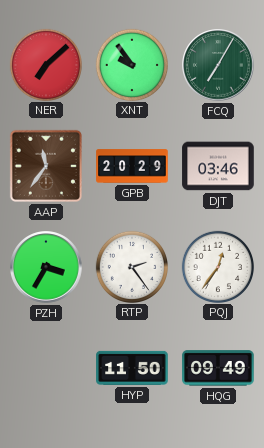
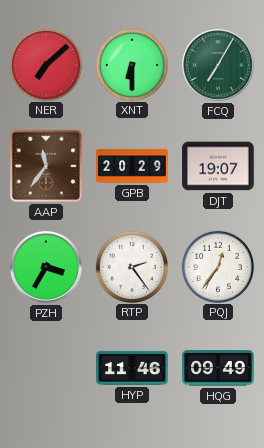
XNT: 9:54 -> 6:30
DJT: 03:46 -> 19:07
HYP: 11:50 -> 11:46
